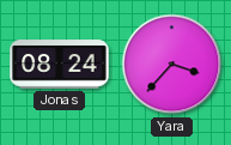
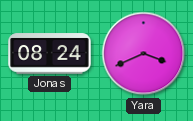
Yara: 3:37 -> 3:41
